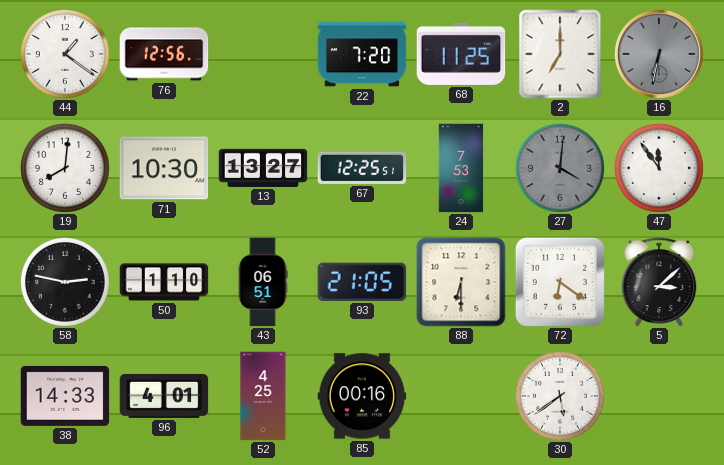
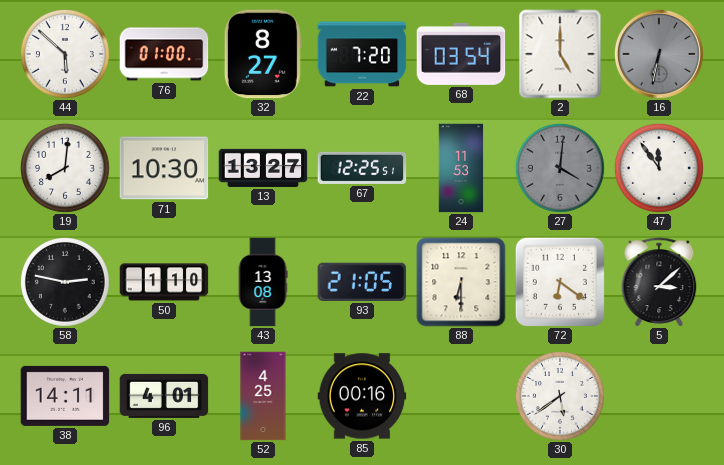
44: 1:21 -> 5:52
76: 12:56 -> 01:00
32: none -> 8:27
68: 11:25 -> 03:54
2: 7:00 -> 5:00
24: 7:53 -> 11:53
43: 06:51 -> 13:08
38: 14:33 -> 14:11
